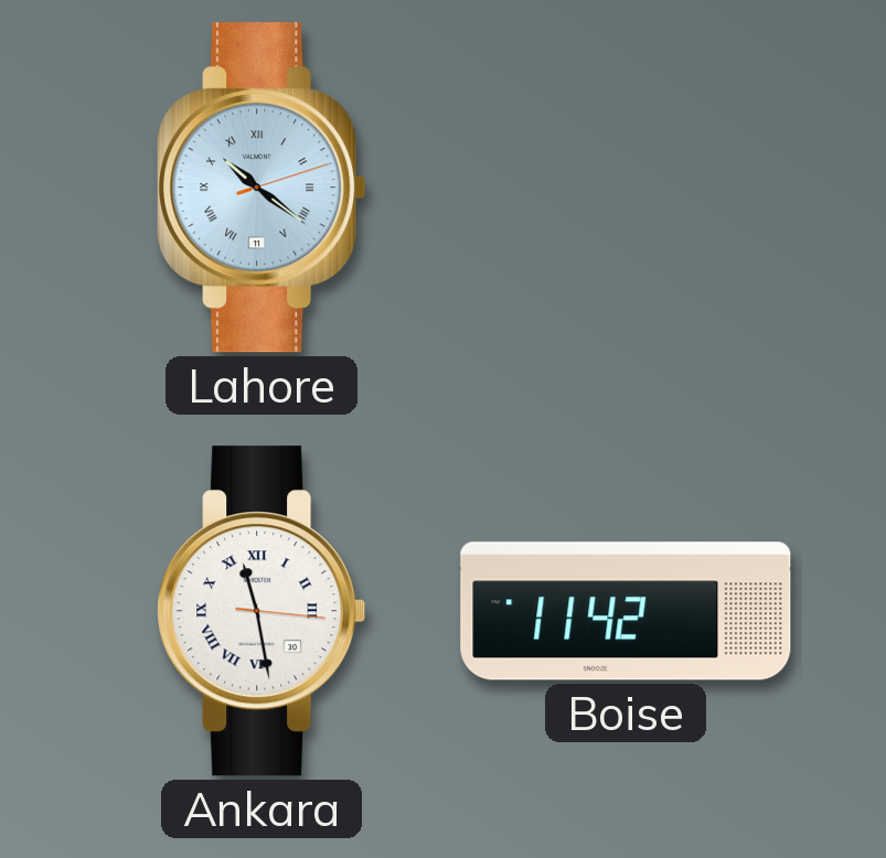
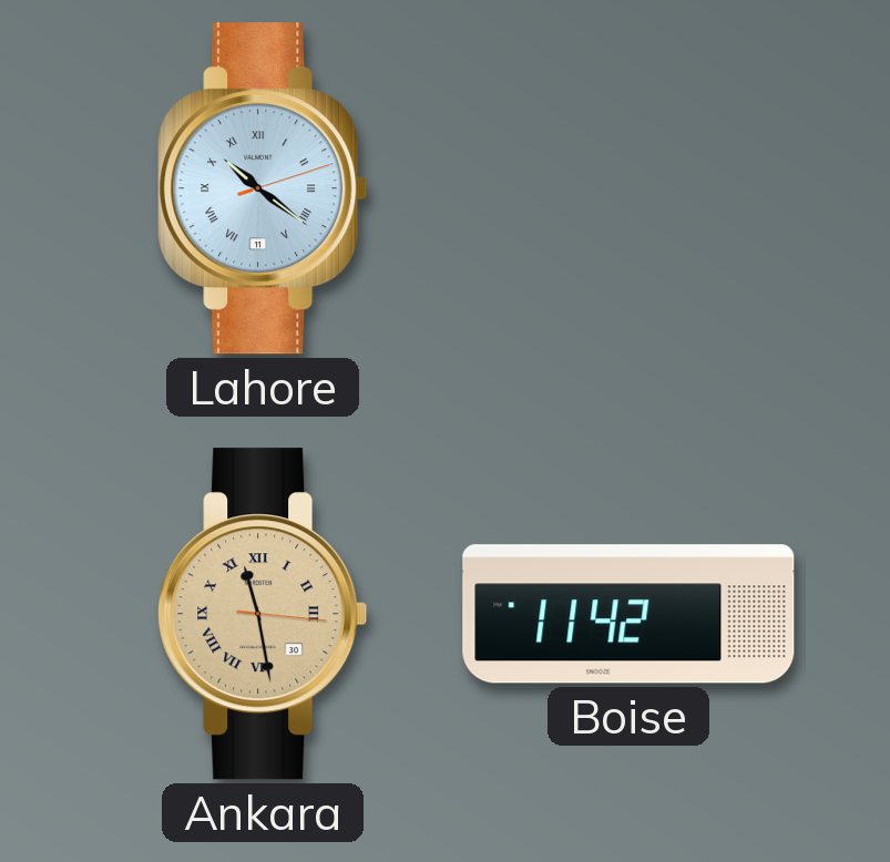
Ankara dial: white -> champagne
